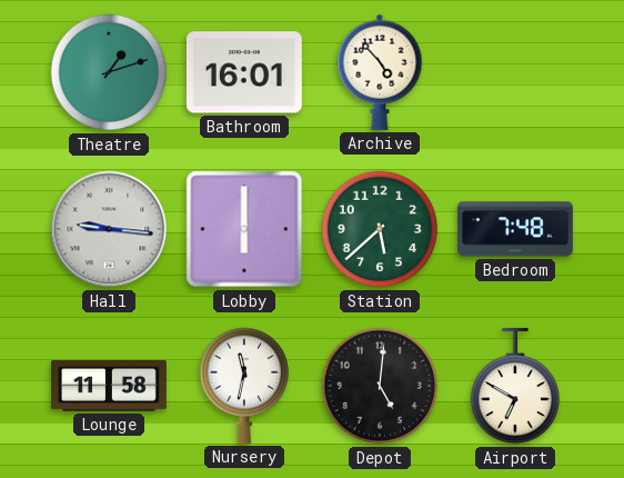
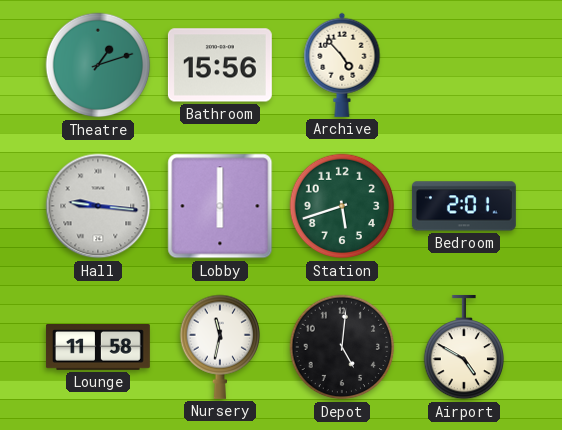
Bathroom: 16:01 -> 15:56
Station: 5:38 -> 5:42
Bedroom: 7:48 -> 2:01
Airport: 6:50 -> 4:50
